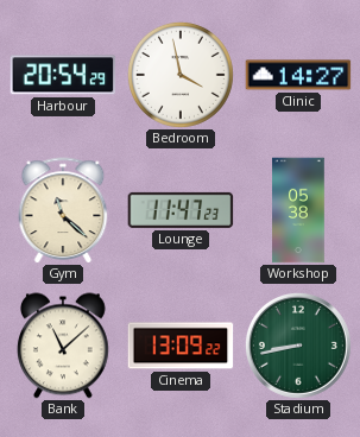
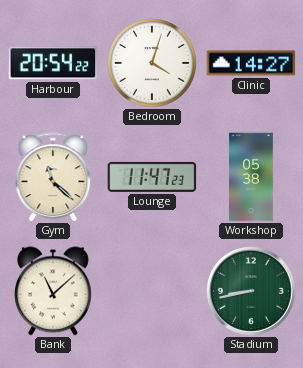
Harbour: 20:54:29 -> 20:54:22
Bedroom: 3:58 -> 4:03
Cinema: 13:09 -> none
